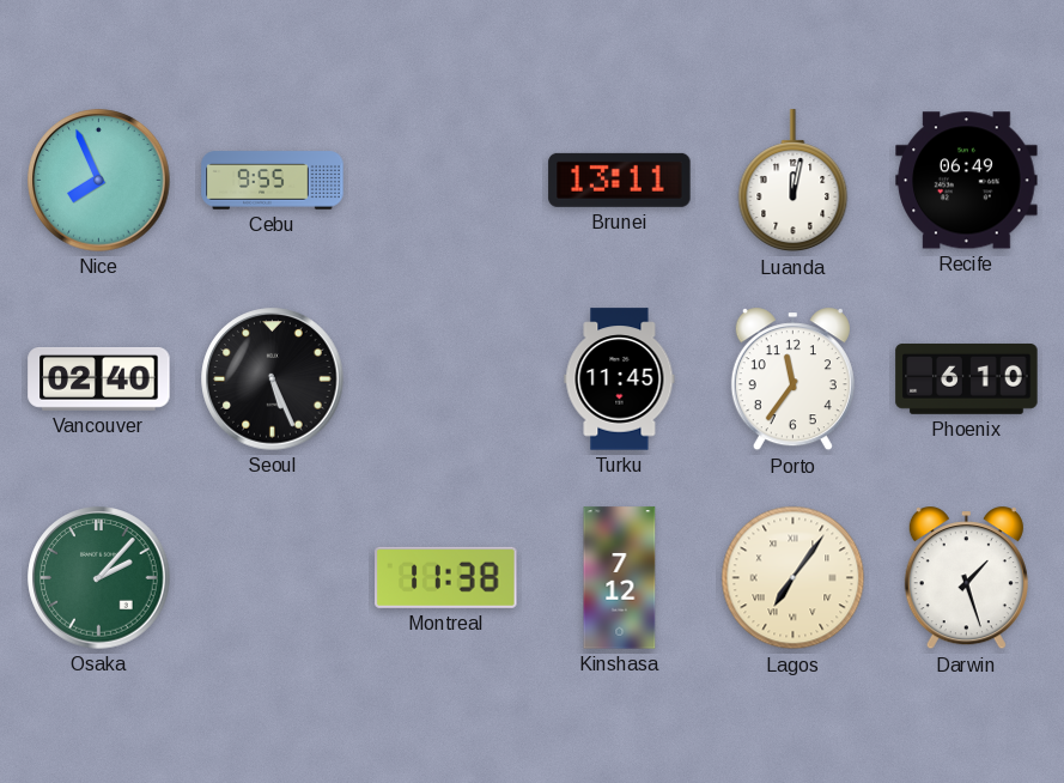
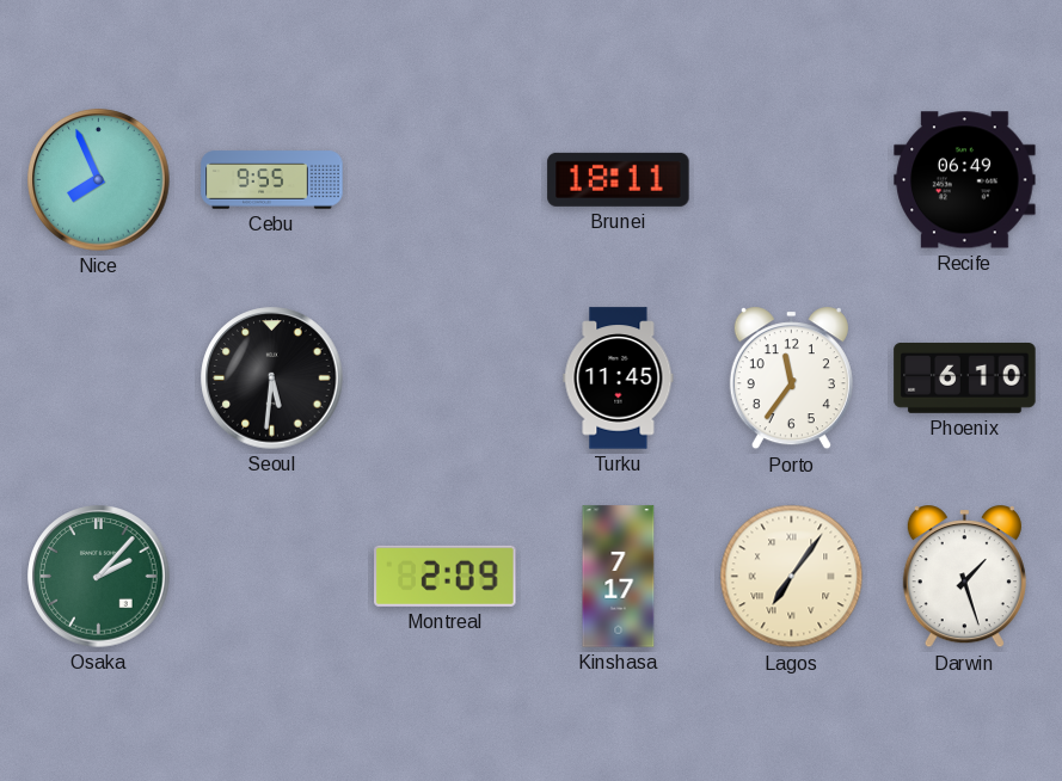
Brunei: 13:11 -> 18:11
Luanda: 12:02 -> none
Vancouver: 02:40 -> none
Seoul: 5:26 -> 5:31
Montreal: 11:38 -> 2:09
Kinshasa: 7:12 -> 7:17
